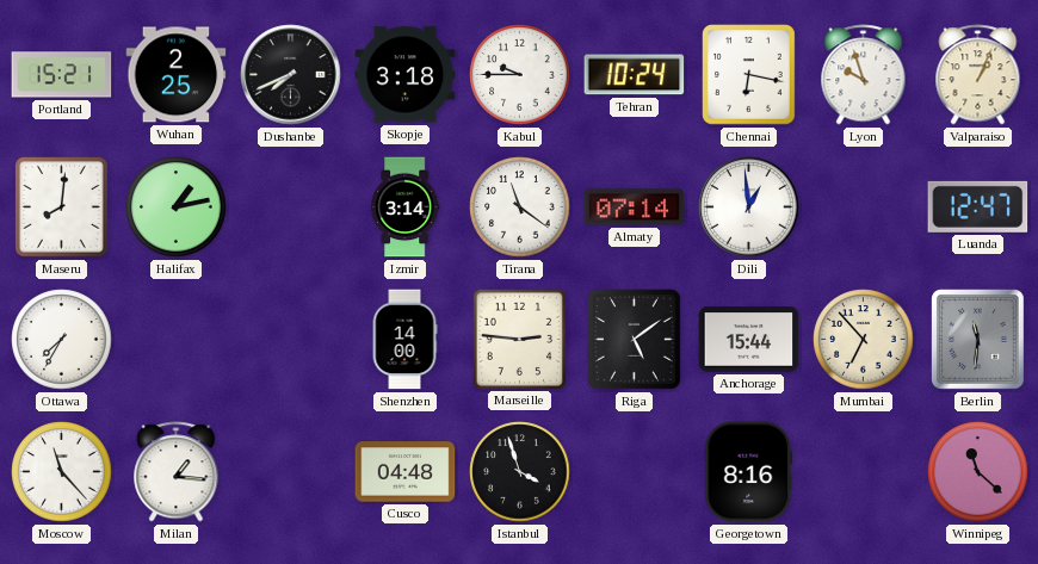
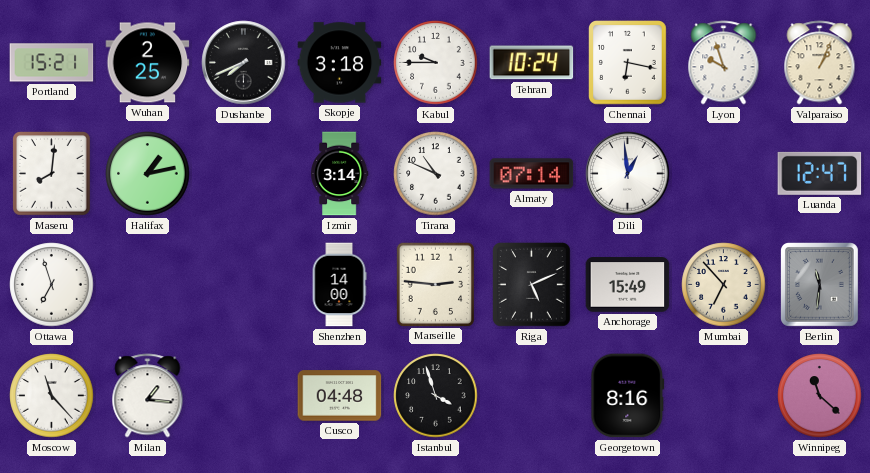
Tirana: 11:21 -> 10:49
Ottawa: 7:35 -> 6:57
Riga: 5:09 -> 5:11
Anchorage: 15:44 -> 15:49
